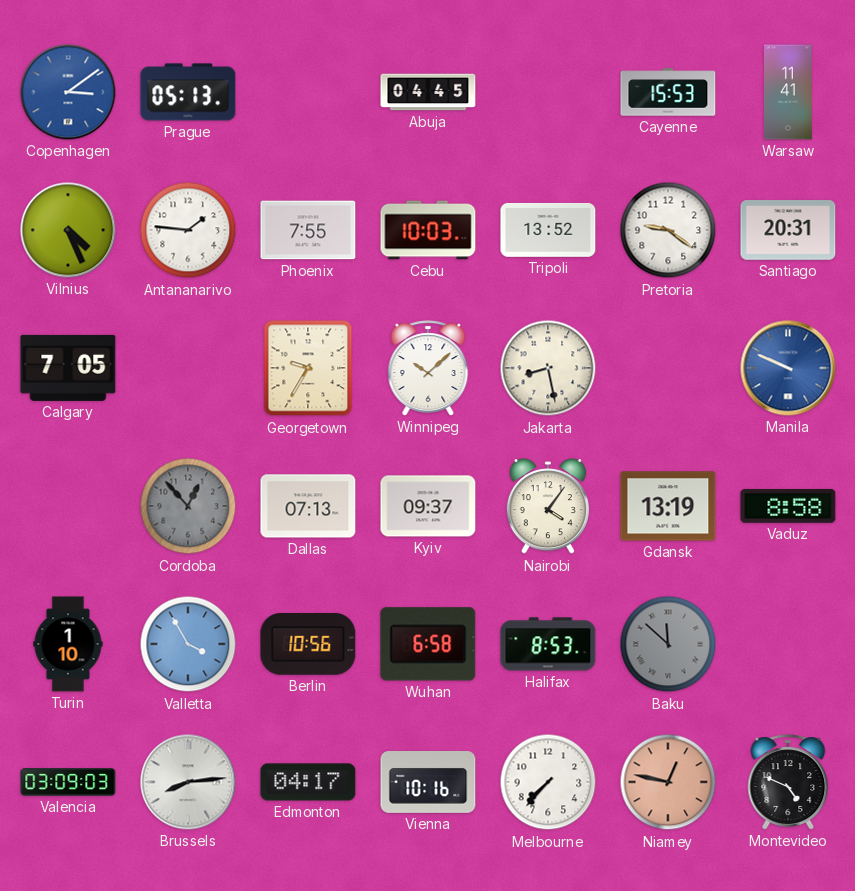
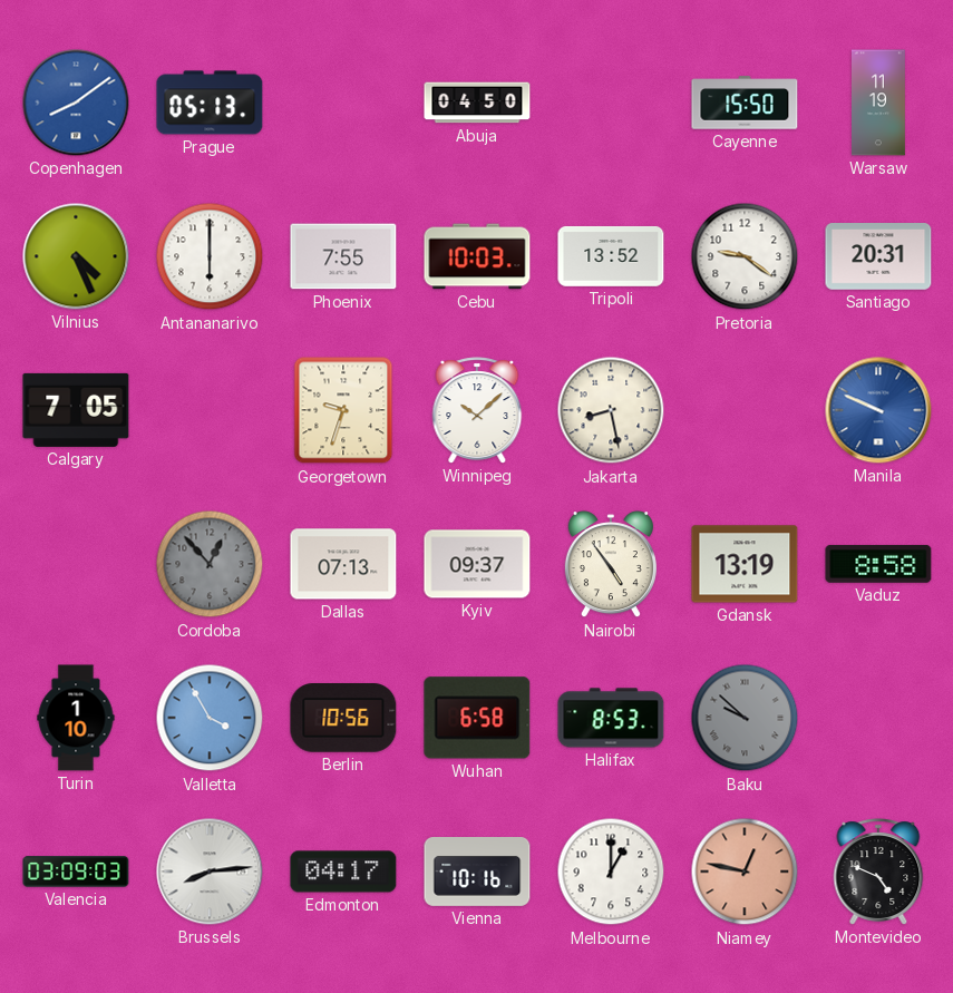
Copenhagen: 3:09 -> 8:09
Abuja: 04:45 -> 04:50
Cayenne: 15:53 -> 15:50
Warsaw: 11:41 -> 11:19
Antananarivo: 1:46 -> 6:00
Georgetown: 9:35 -> 9:33
Nairobi: 4:06 -> 4:54
Baku: 11:52 -> 9:52
Melbourne: 7:37 -> 1:00
